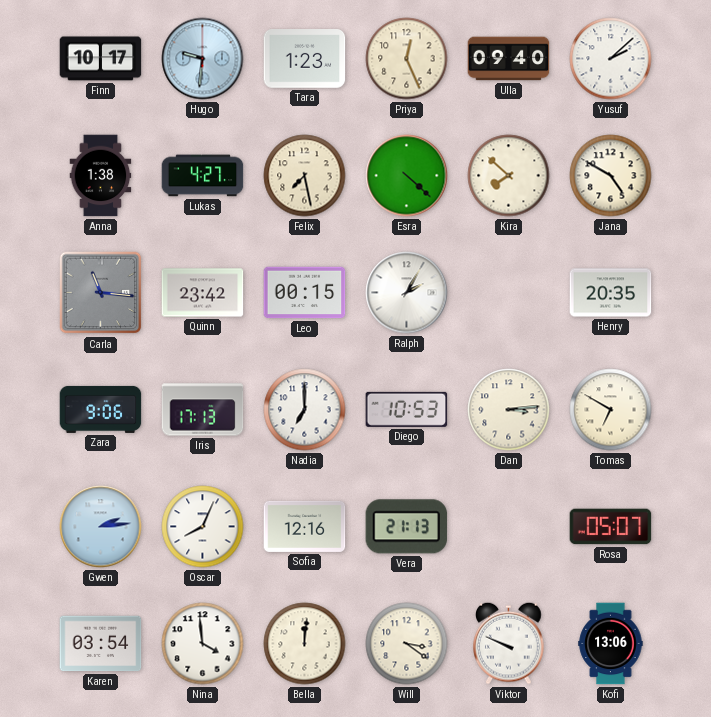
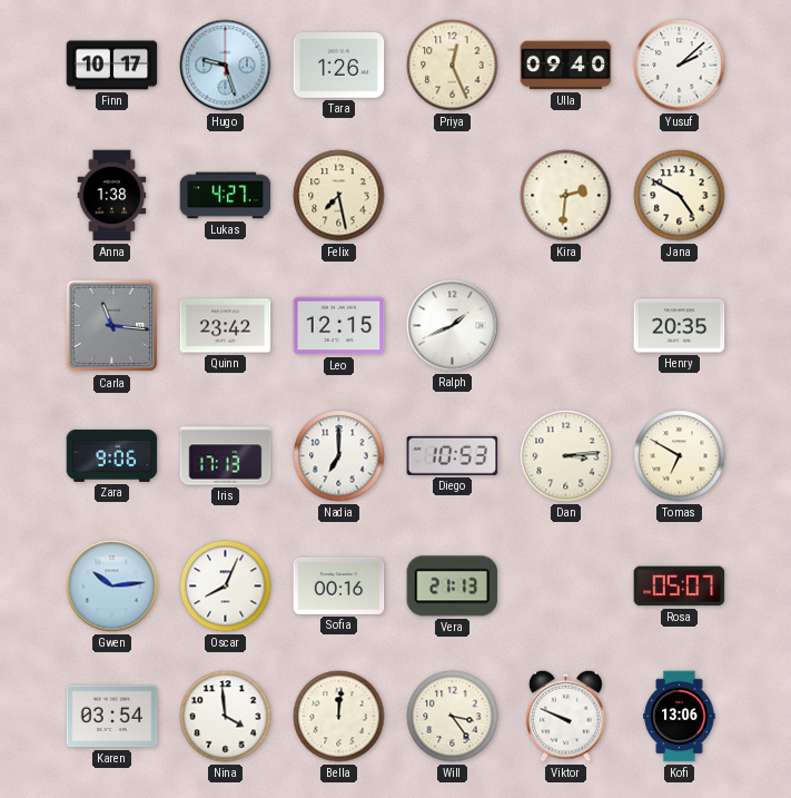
Hugo: 9:31 -> 9:27
Tara: 1:23 -> 1:26
Esra: 4:22 -> none
Kira: 7:52 -> 2:31
Leo: 00:15 -> 12:15
Ralph: 2:05 -> 1:41
Gwen: 2:14 -> 10:14
Sofia: 12:16 -> 00:16
Will: 3:21 -> 3:24
